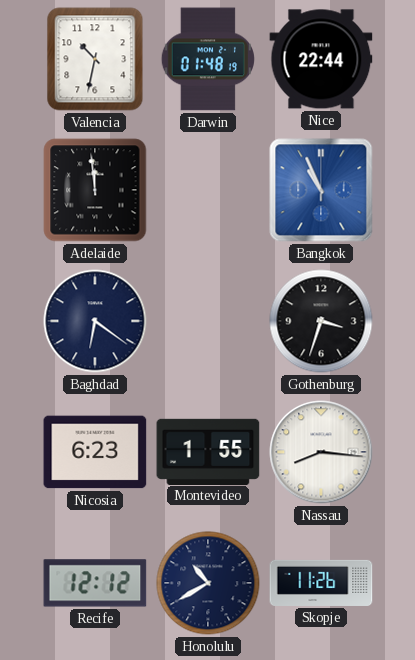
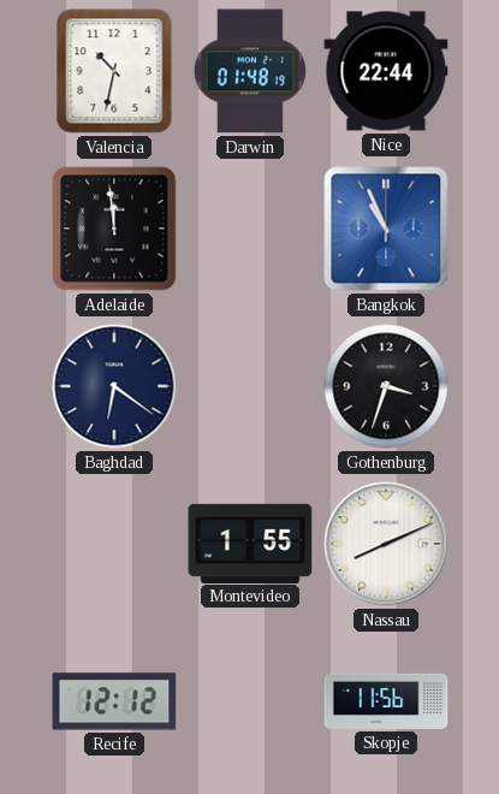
Nicosia: 6:23 -> none
Nassau: 8:16 -> 8:11
Honolulu: 10:40 -> none
Skopje: 11:26 -> 11:56
